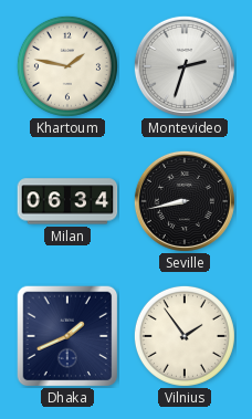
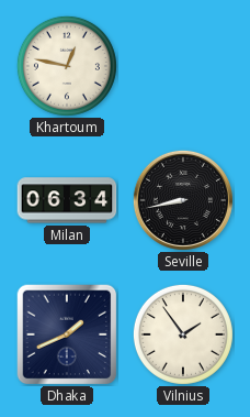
Khartoum: 1:47 -> 12:47
Montevideo: 2:33 -> none
